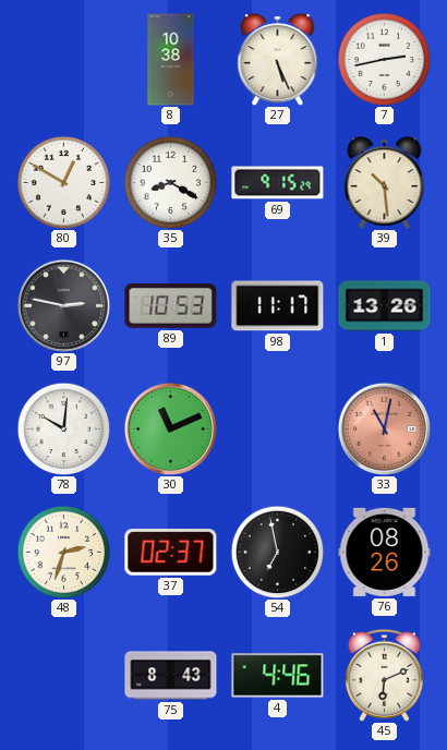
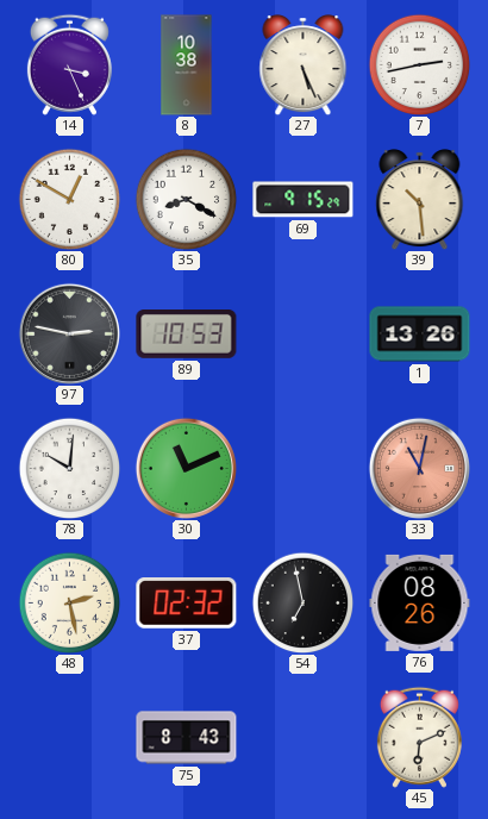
14: none -> 3:26
98: 11:17 -> none
48: 2:33 -> 2:28
37: 02:37 -> 02:32
4: 4:46 -> none
